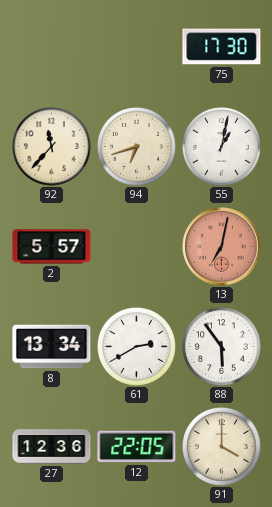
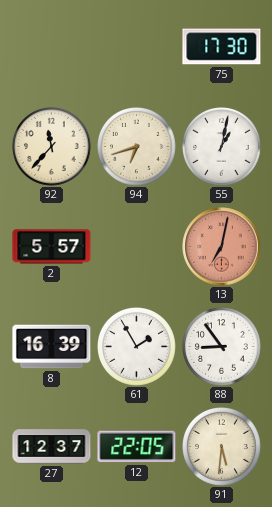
8: 13:34 -> 16:39
61: 2:40 -> 1:55
88: 5:54 -> 8:54
27: 12:36 -> 12:37
91: 4:00 -> 5:31
